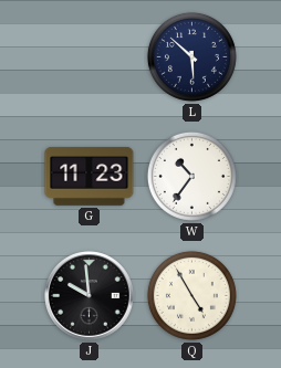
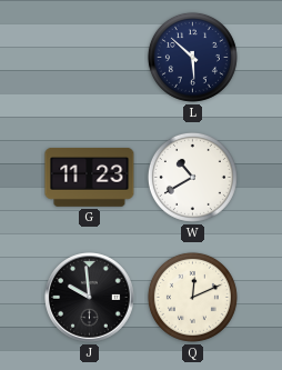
W: 10:36 -> 10:40
Q: 4:55 -> 12:11
